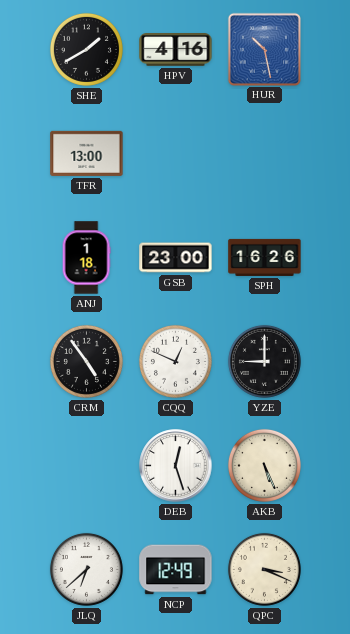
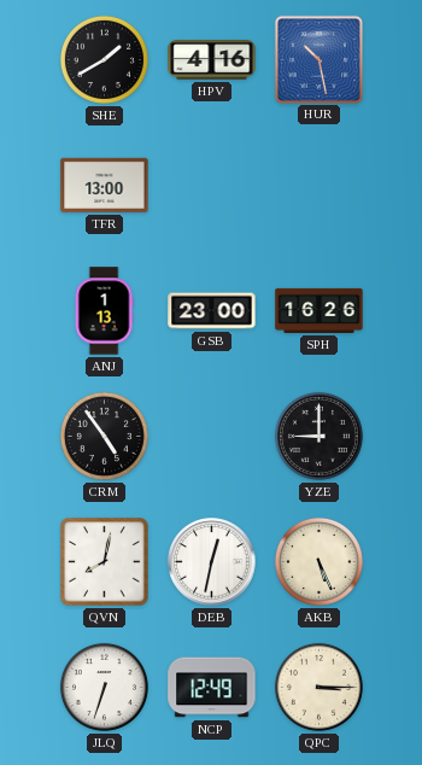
ANJ: 1:18 -> 1:13
CQQ: 12:49 -> none
QVN: none -> 8:02
DEB: 12:27 -> 12:32
JLQ: 6:38 -> 6:33
QPC: 3:19 -> 3:15
